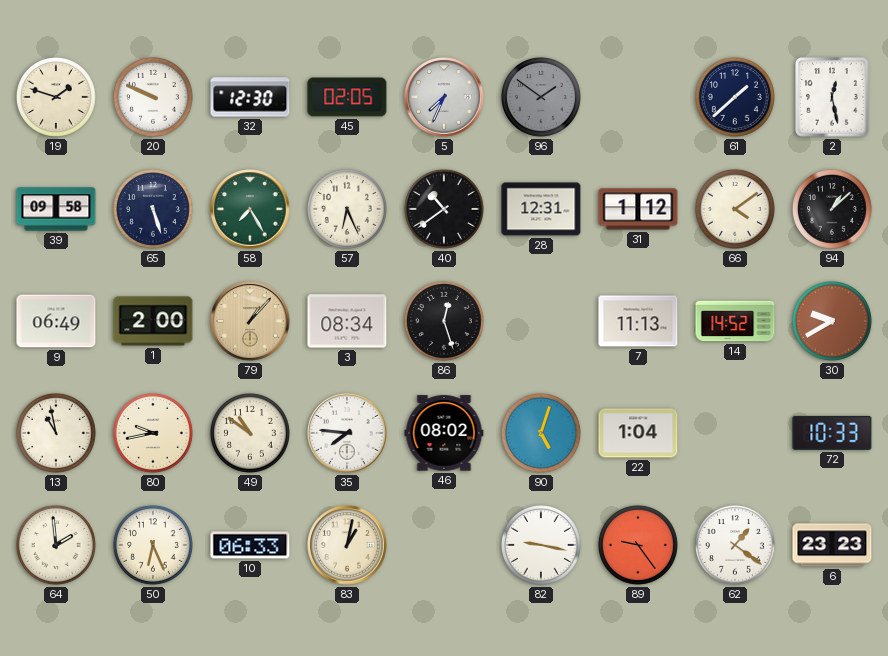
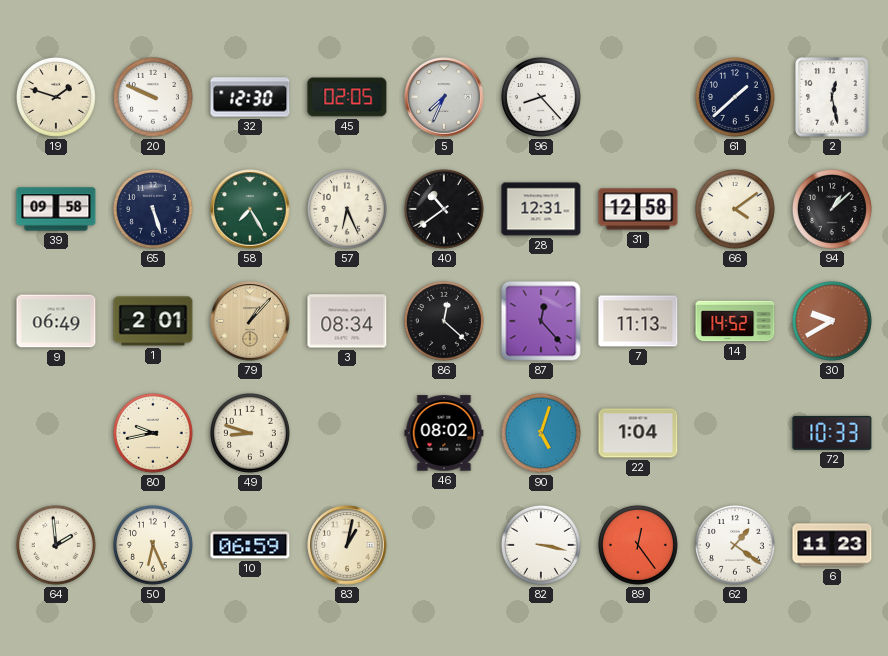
96: 1:51 -> 8:23
96 dial: grey -> white
31: 1:12 -> 12:58
1: 2:00 -> 2:01
86: 12:27 -> 12:22
87: none -> 12:23
13: 10:58 -> none
49: 10:51 -> 8:48
35: 7:46 -> none
10: 06:33 -> 06:59
82: 9:17 -> 3:17
89: 9:24 -> 12:24
6: 23:23 -> 11:23
